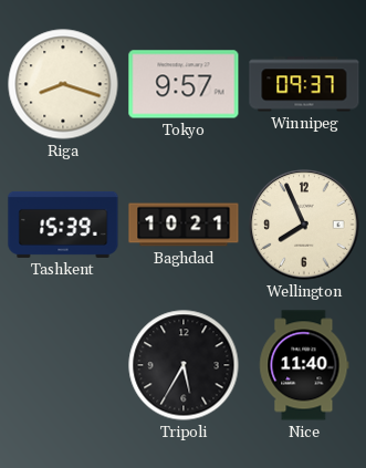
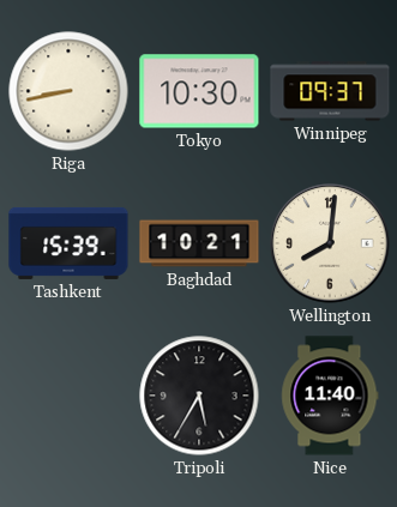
Riga: 8:18 -> 8:43
Tokyo: 9:57 -> 10:30
Wellington: 7:56 -> 8:01
